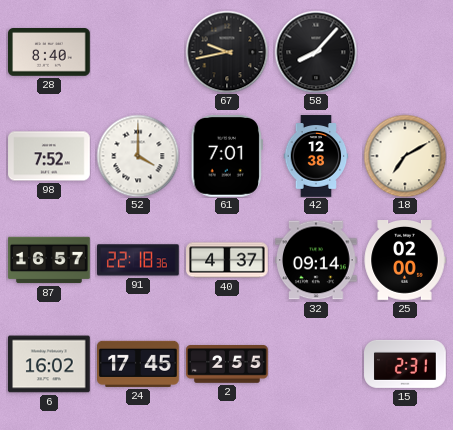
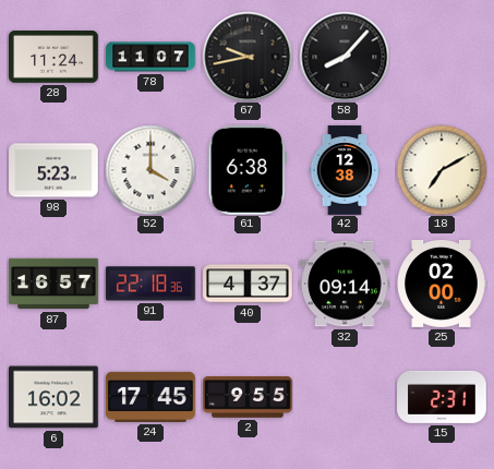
28: 8:40 -> 11:24
78: none -> 11:07
98: 7:52 -> 5:23
61: 7:01 -> 6:38
2: 2:55 -> 9:55
